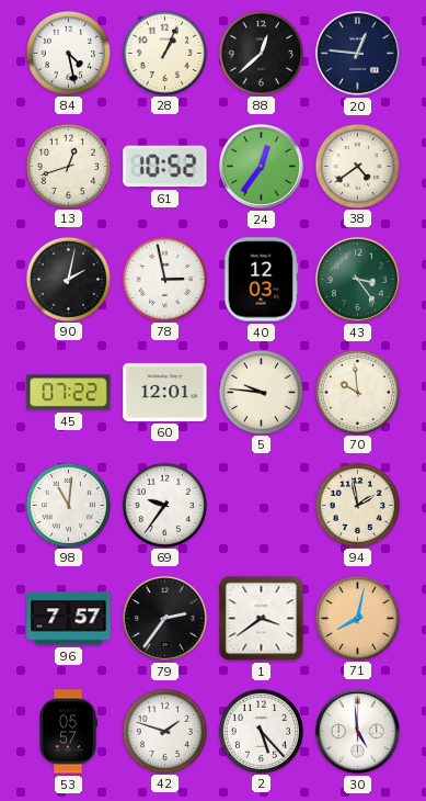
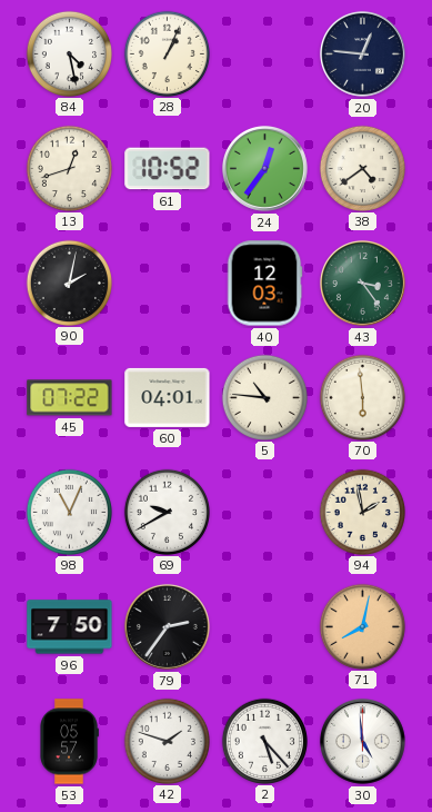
88: 12:38 -> none
78: 2:58 -> none
60: 12:01 -> 04:01
5: 9:46 -> 10:46
70: 9:59 -> 5:59
98: 11:01 -> 11:04
69: 9:36 -> 9:40
96: 7:57 -> 7:50
1: 3:39 -> none
